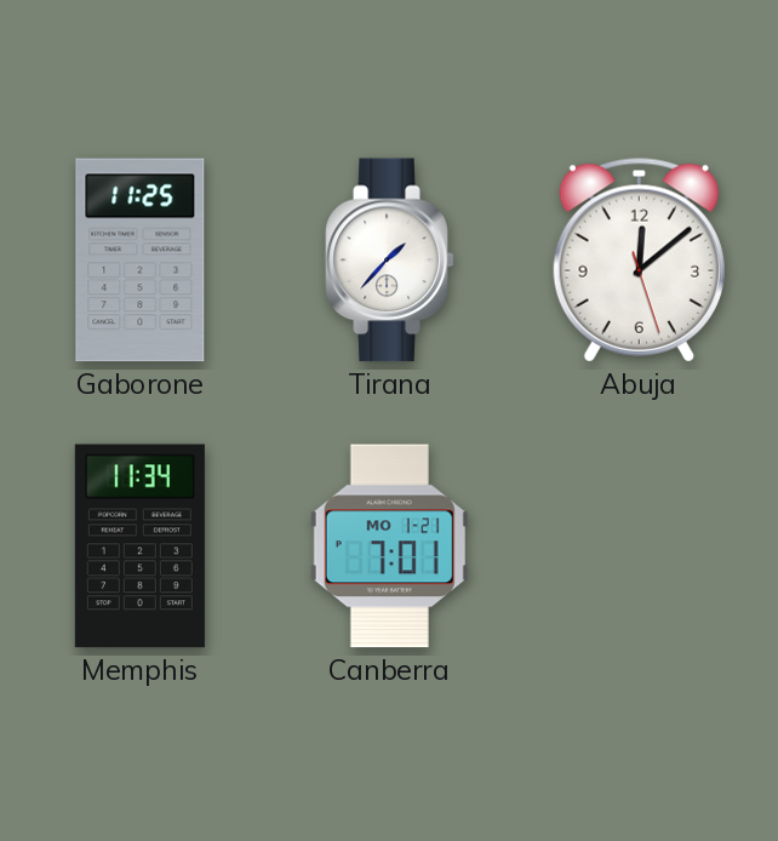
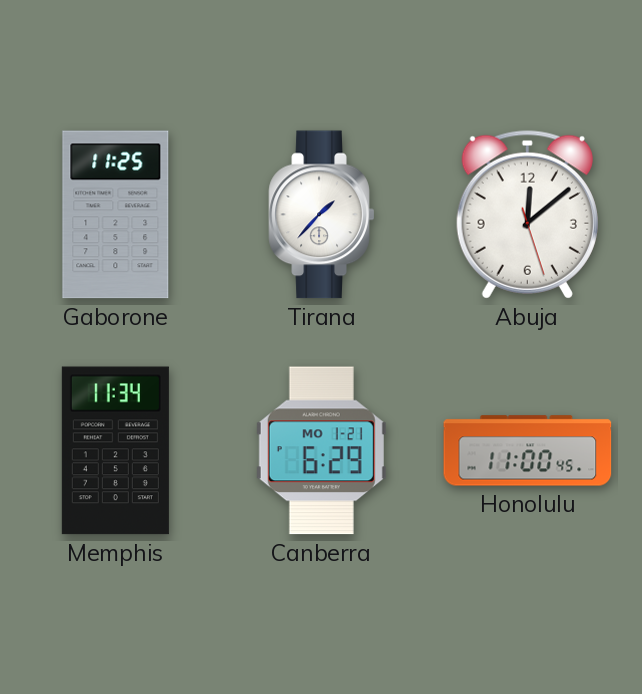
Canberra: 7:01 -> 6:29
Honolulu: none -> 11:00
